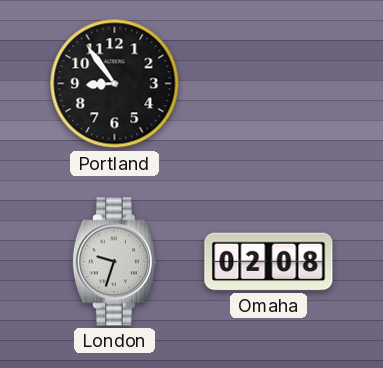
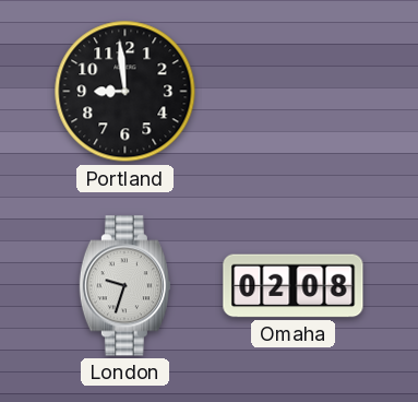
Portland: 8:54 -> 8:59
